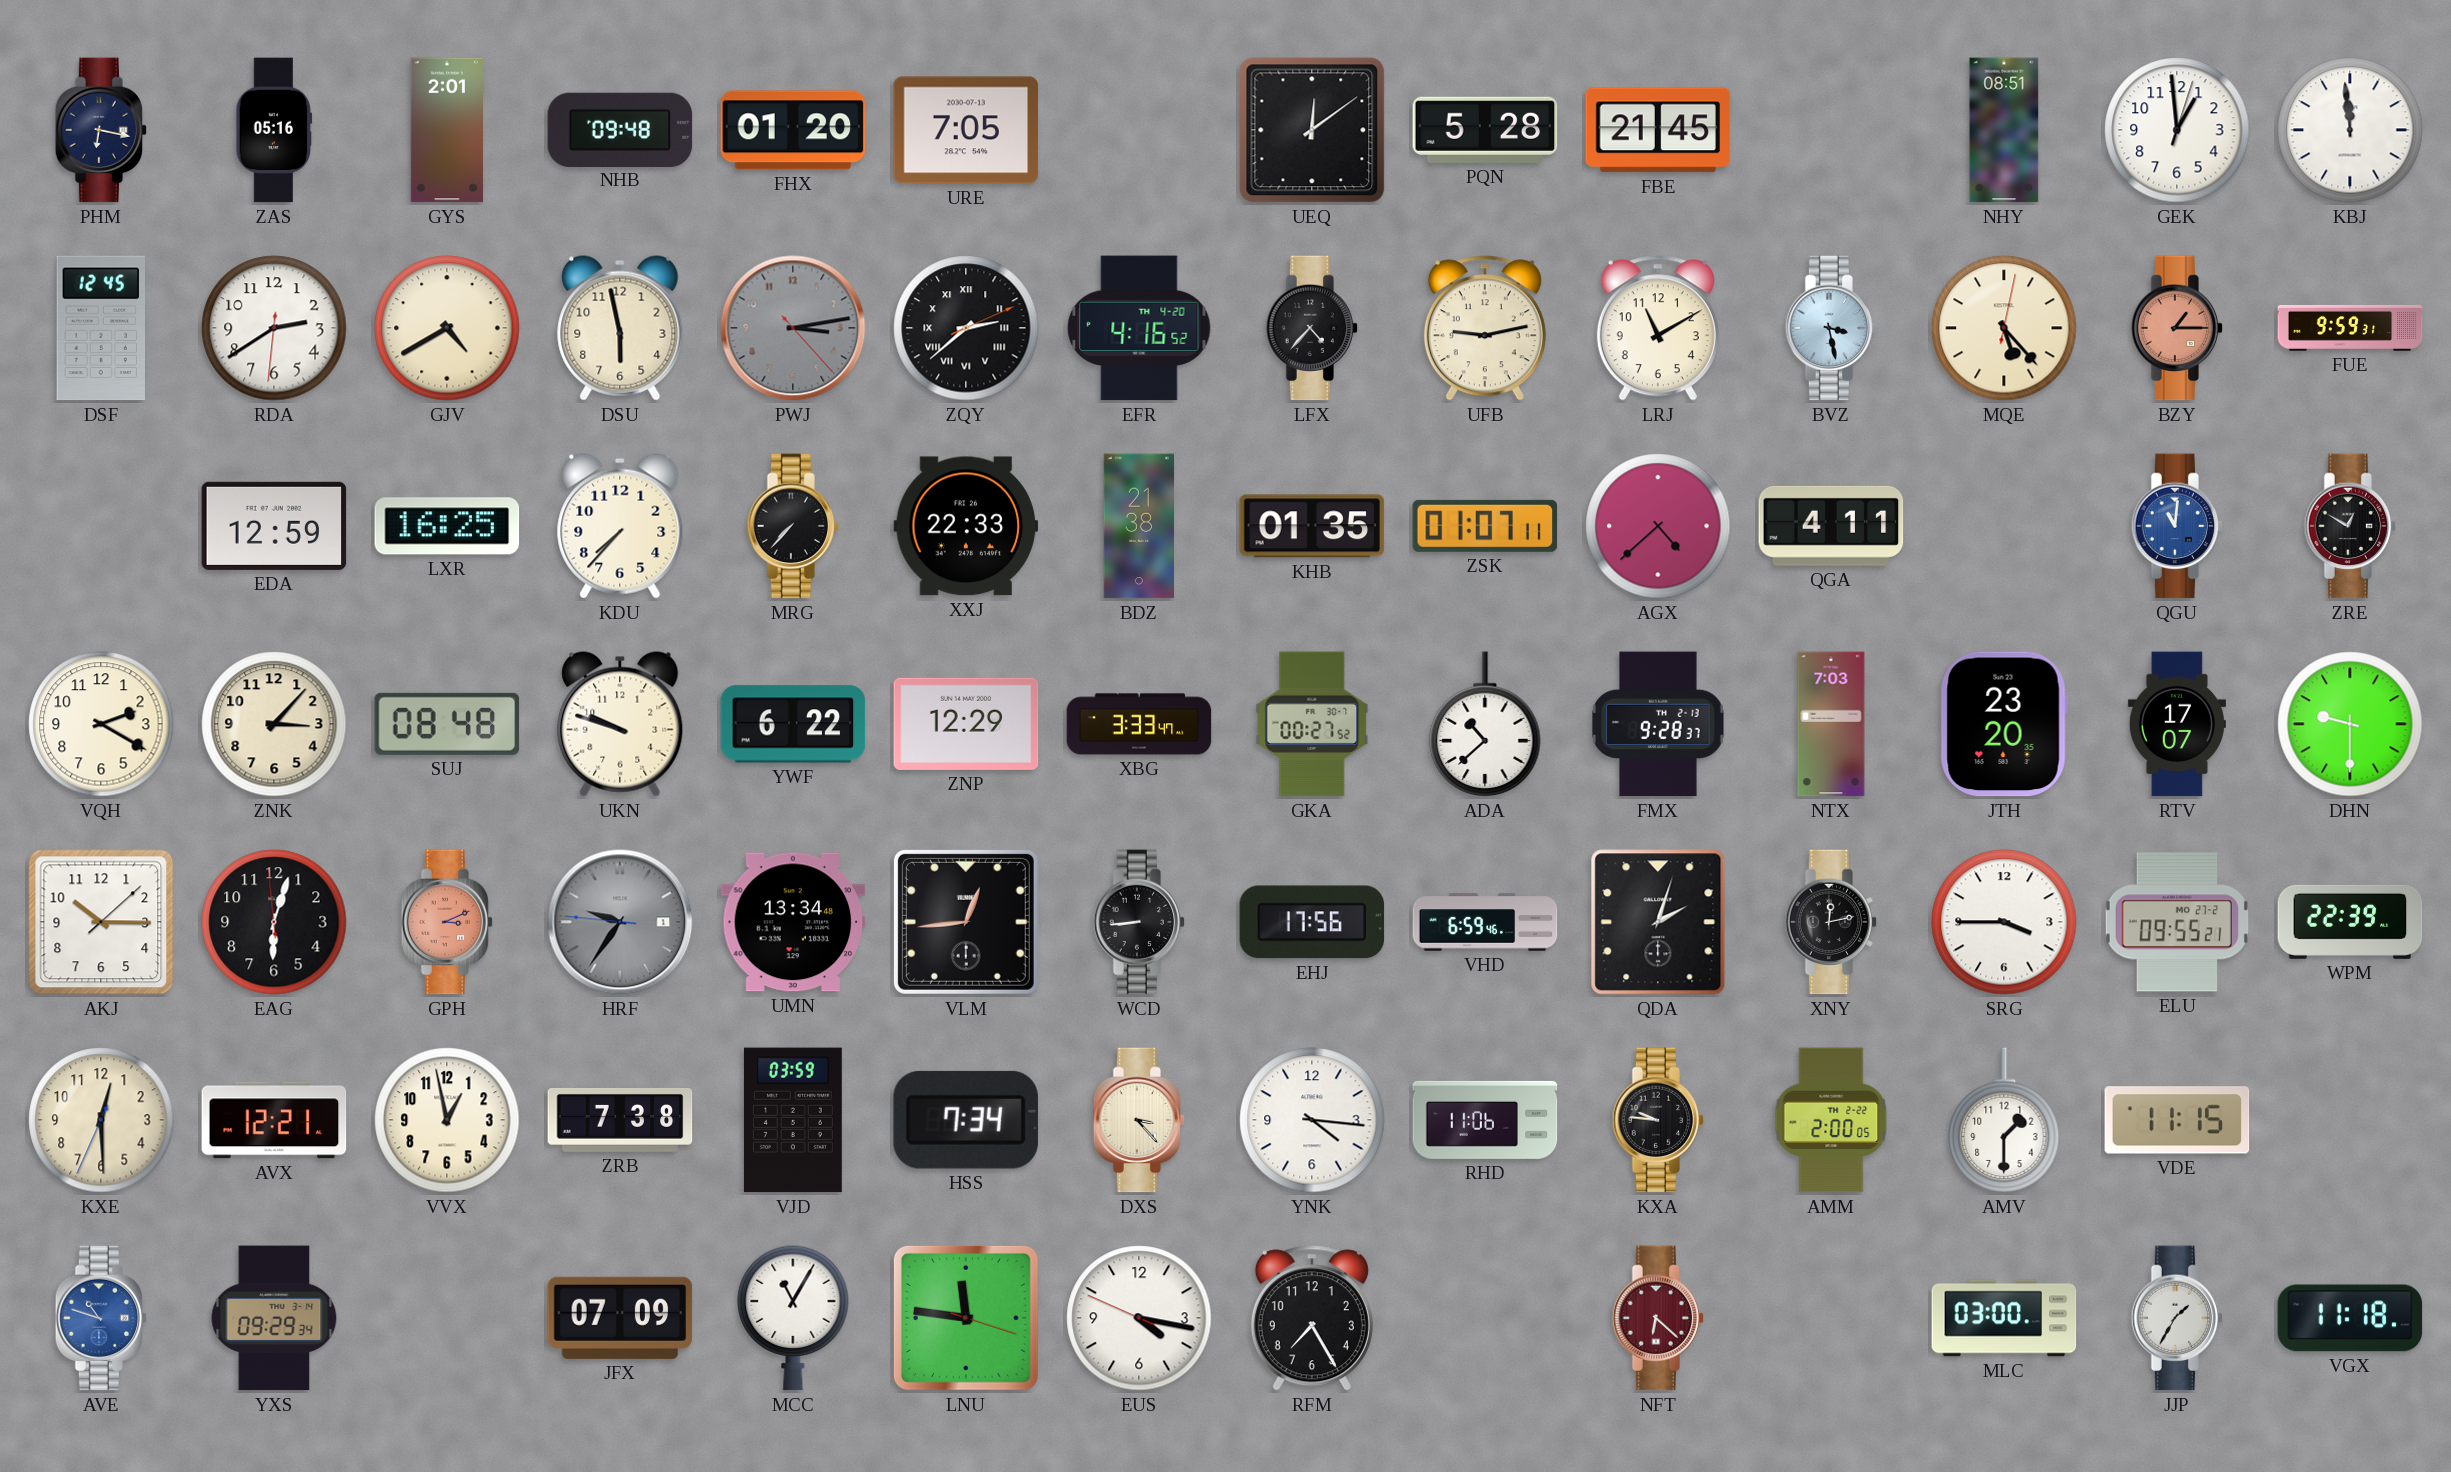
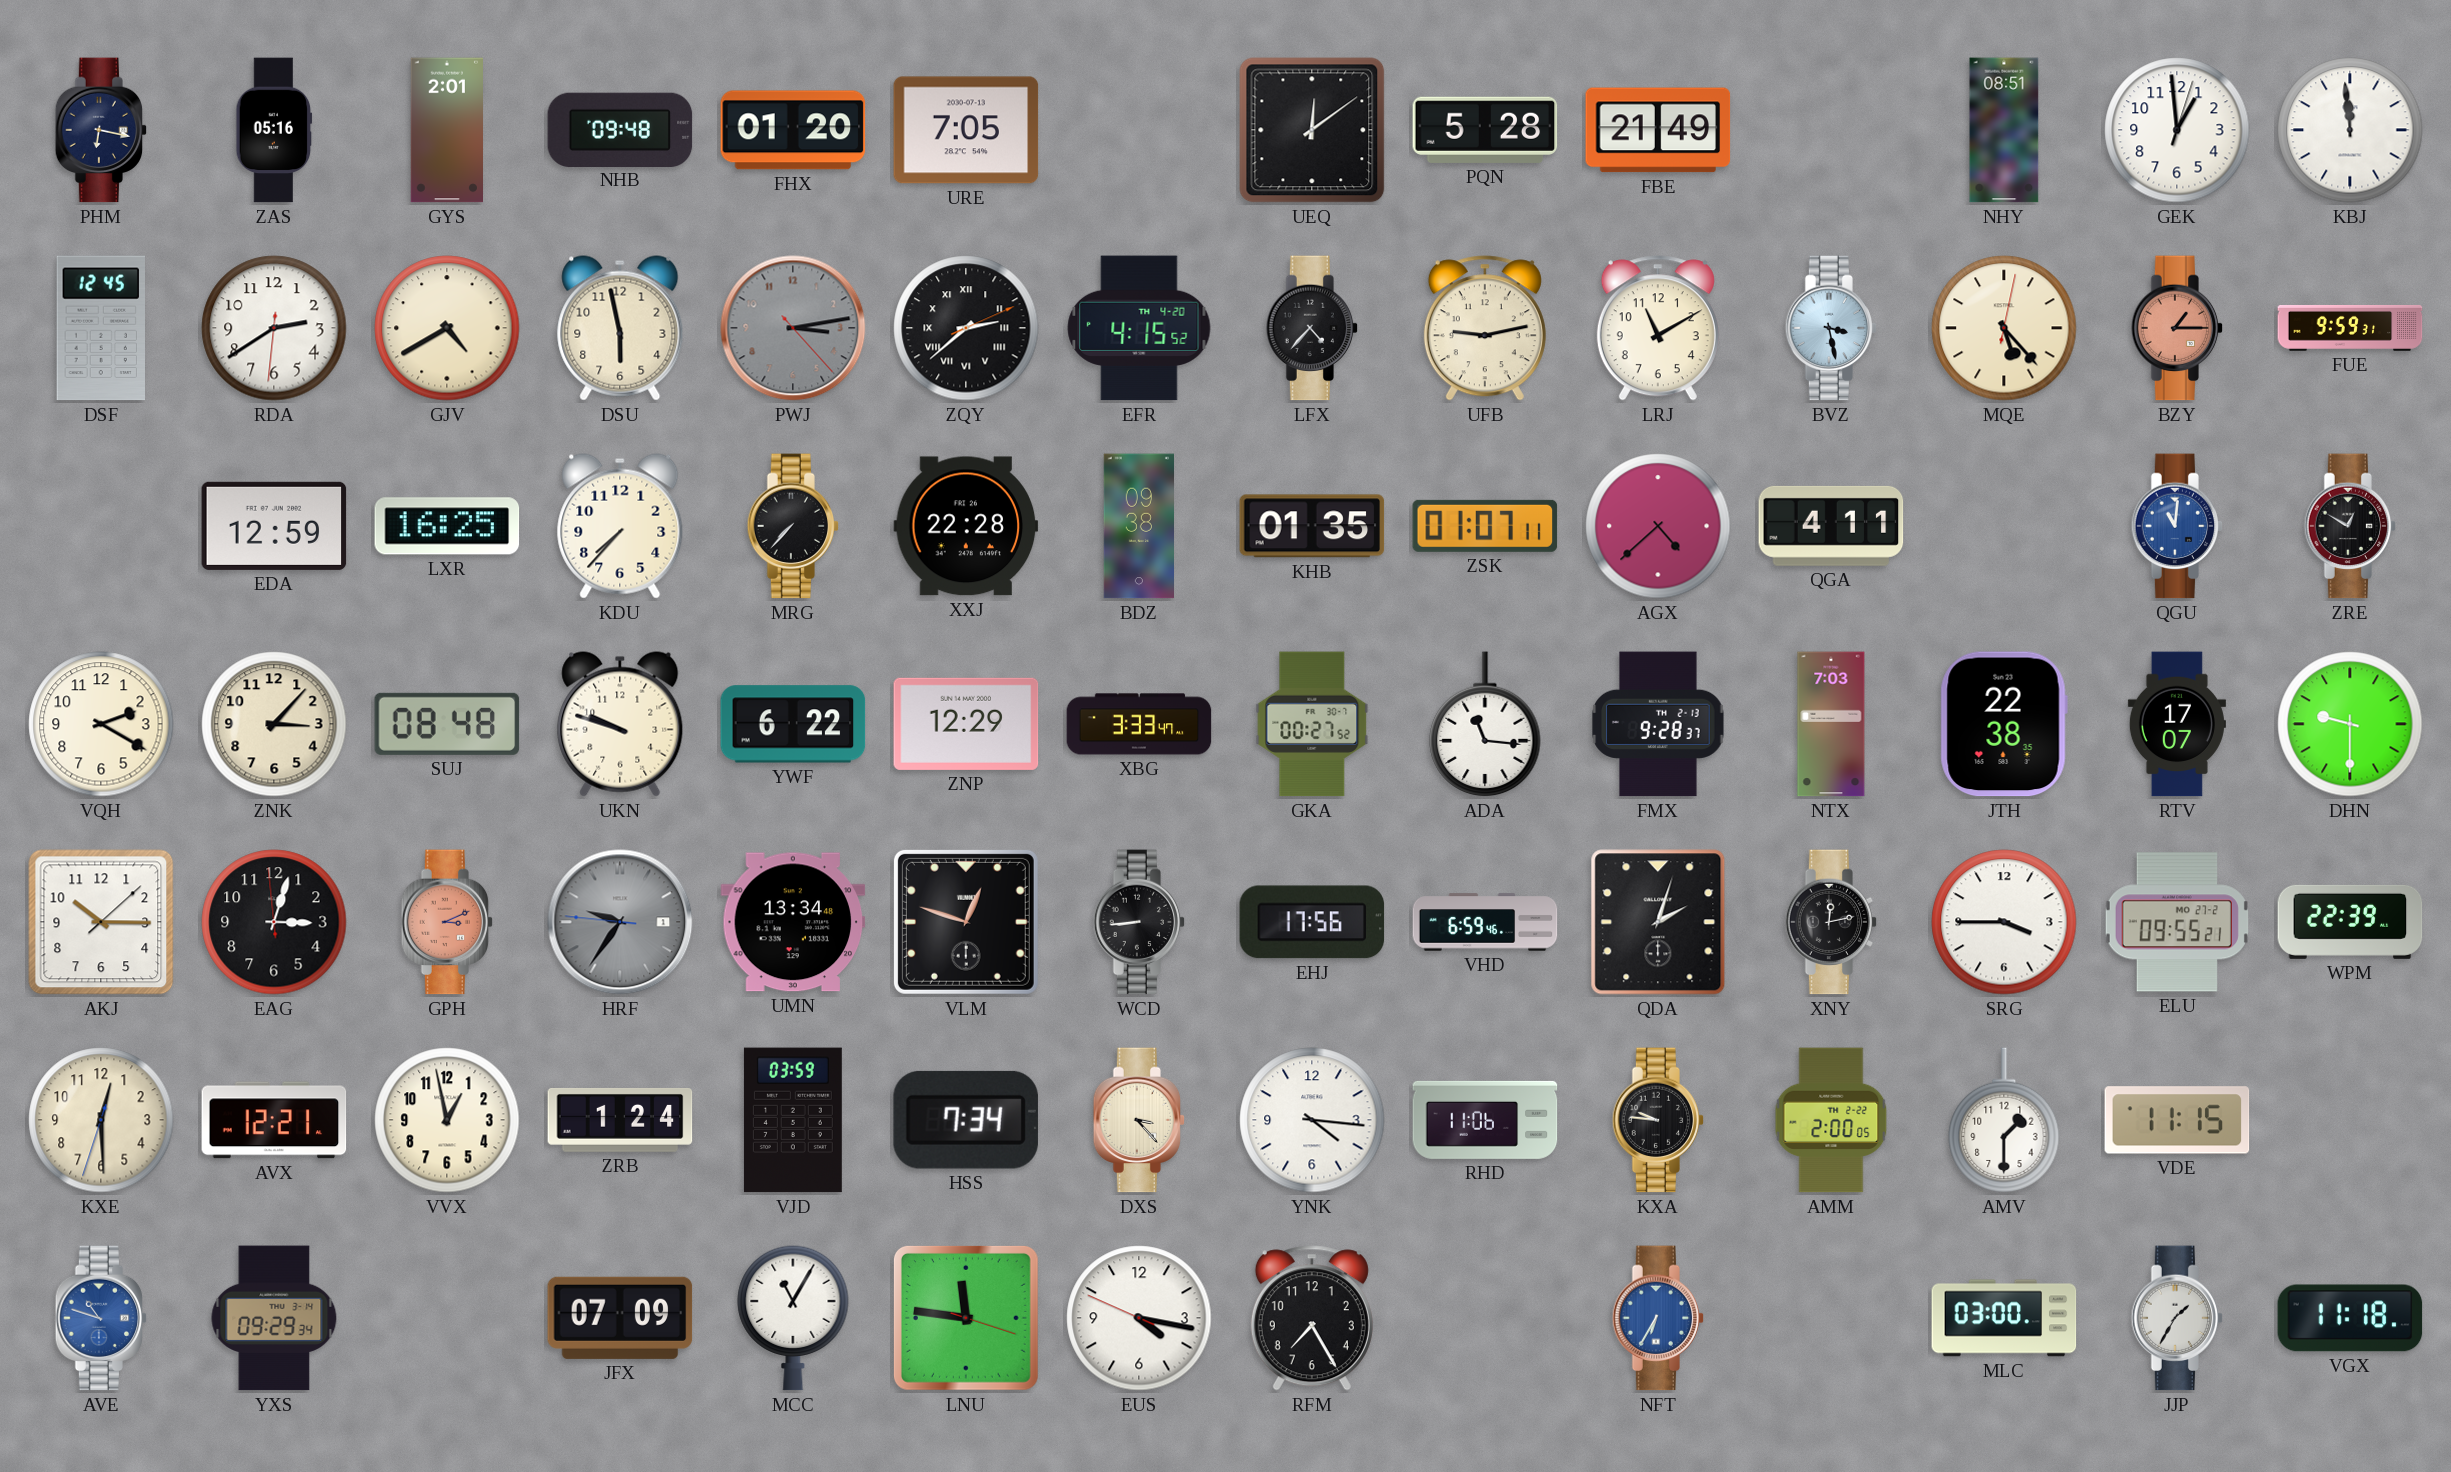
FBE: 21:45 -> 21:49
EFR: 4:16 -> 4:15
XXJ: 22:33 -> 22:28
BDZ: 21:38 -> 09:38
ADA: 10:38 -> 11:16
JTH: 23:20 -> 22:38
EAG: 6:02 -> 3:02
VLM: 12:44 -> 12:48
KXE: 12:29:34 -> 12:29:33
ZRB: 7:38 -> 1:24
NFT: 6:22 -> 6:35
NFT dial: burgundy -> blue
